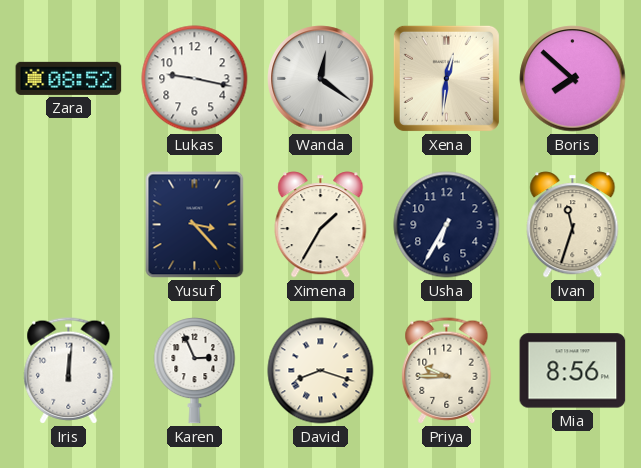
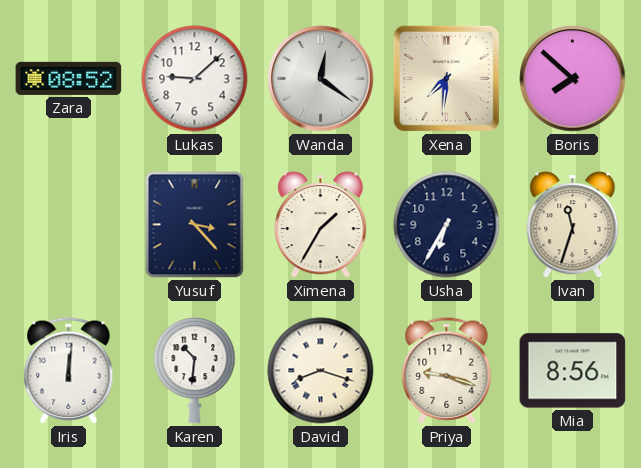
Lukas: 9:17 -> 9:08
Xena: 12:31 -> 7:31
Karen: 2:56 -> 10:31
Priya: 9:45 -> 9:18
